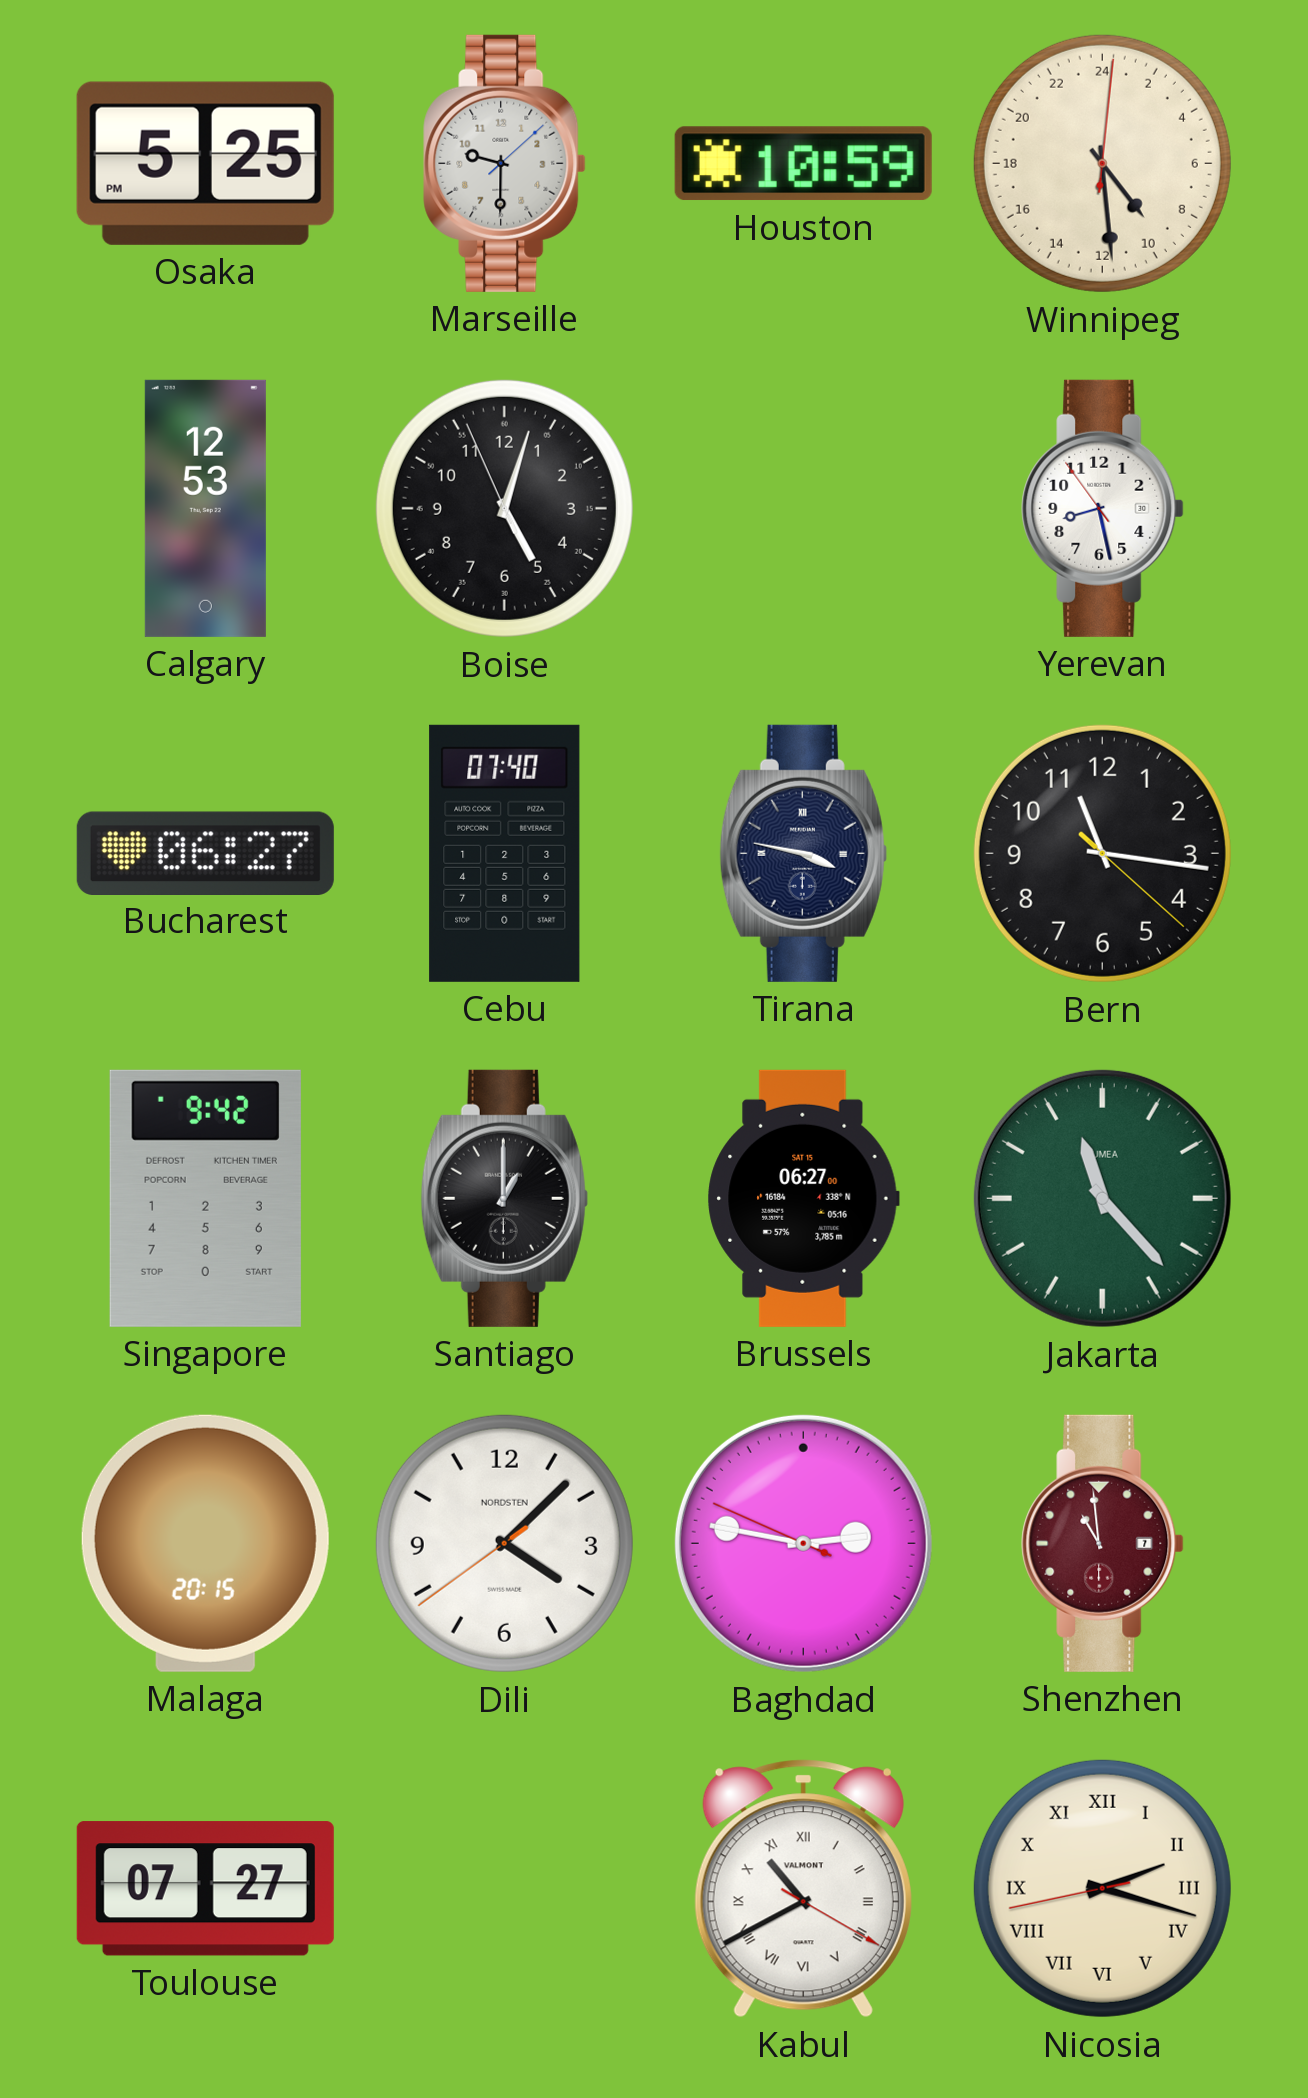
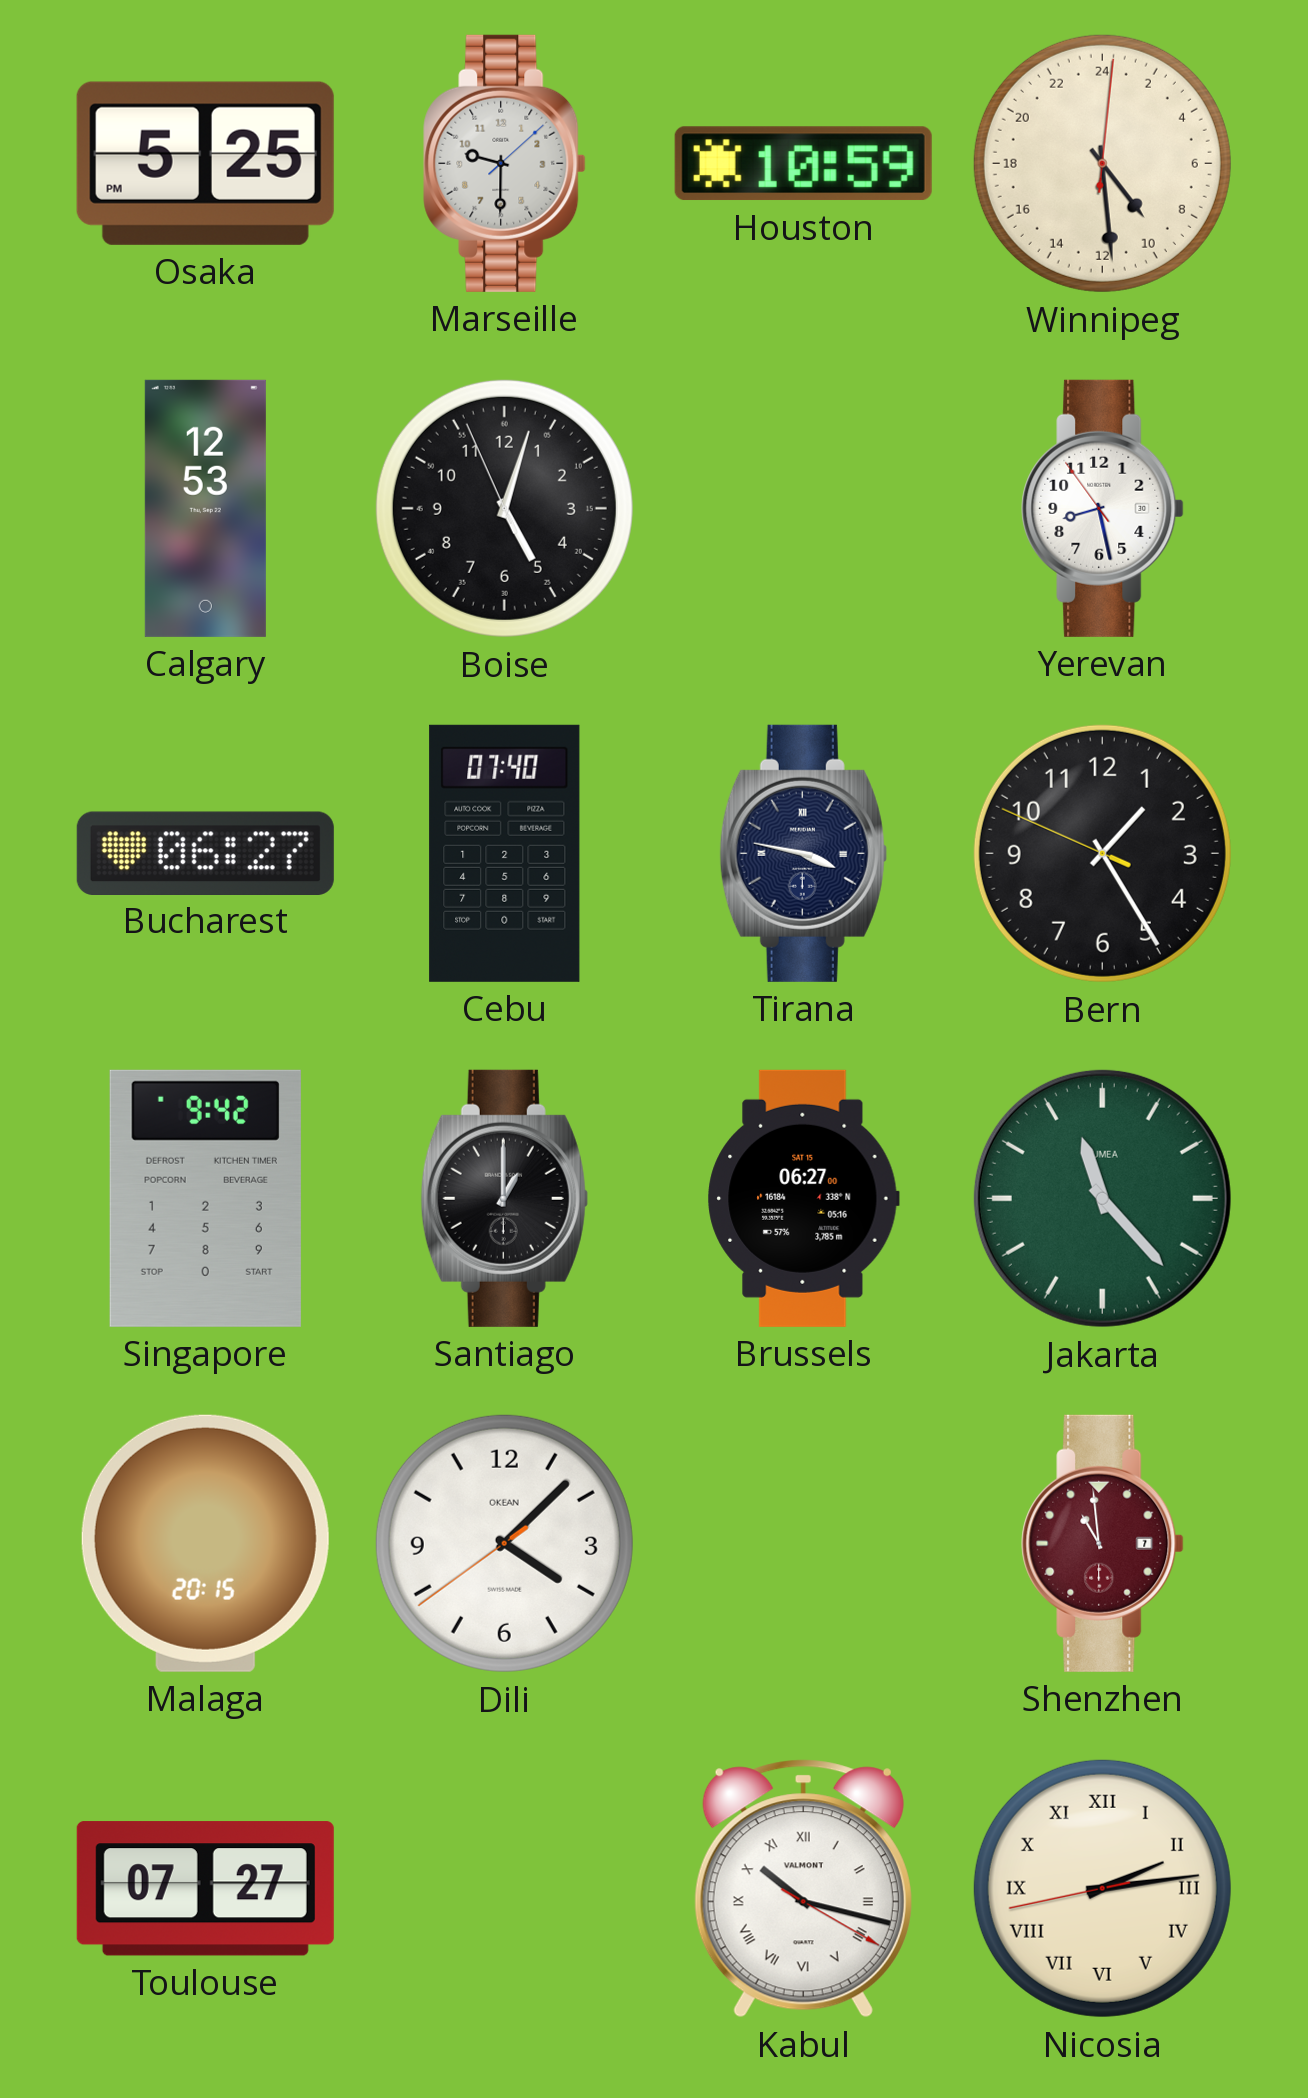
Bern: 11:16 -> 1:24
Dili brand: NORDSTEN -> OKEAN
Baghdad: 2:46 -> none
Kabul: 10:40 -> 10:17
Nicosia: 2:17 -> 2:13
